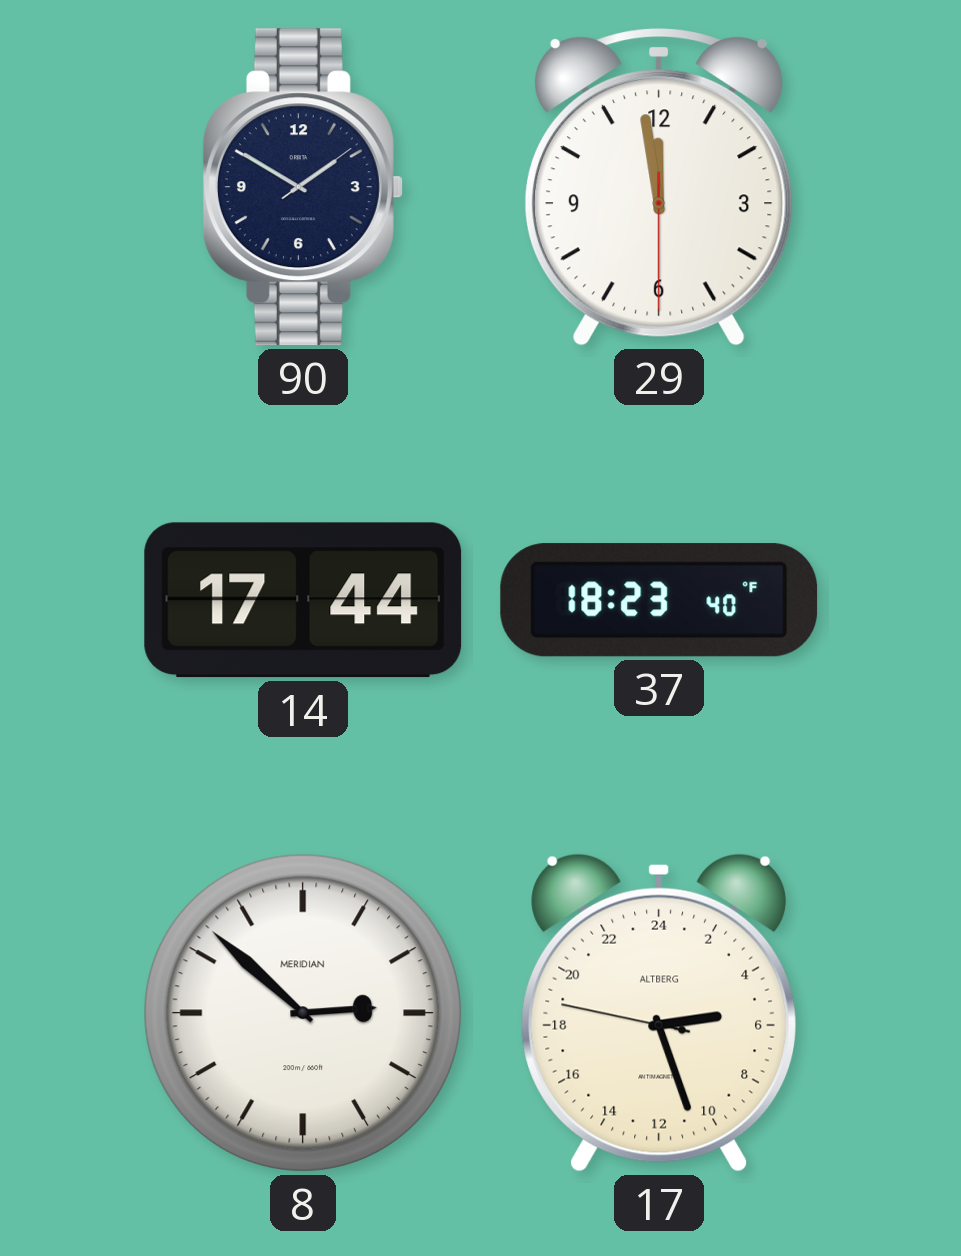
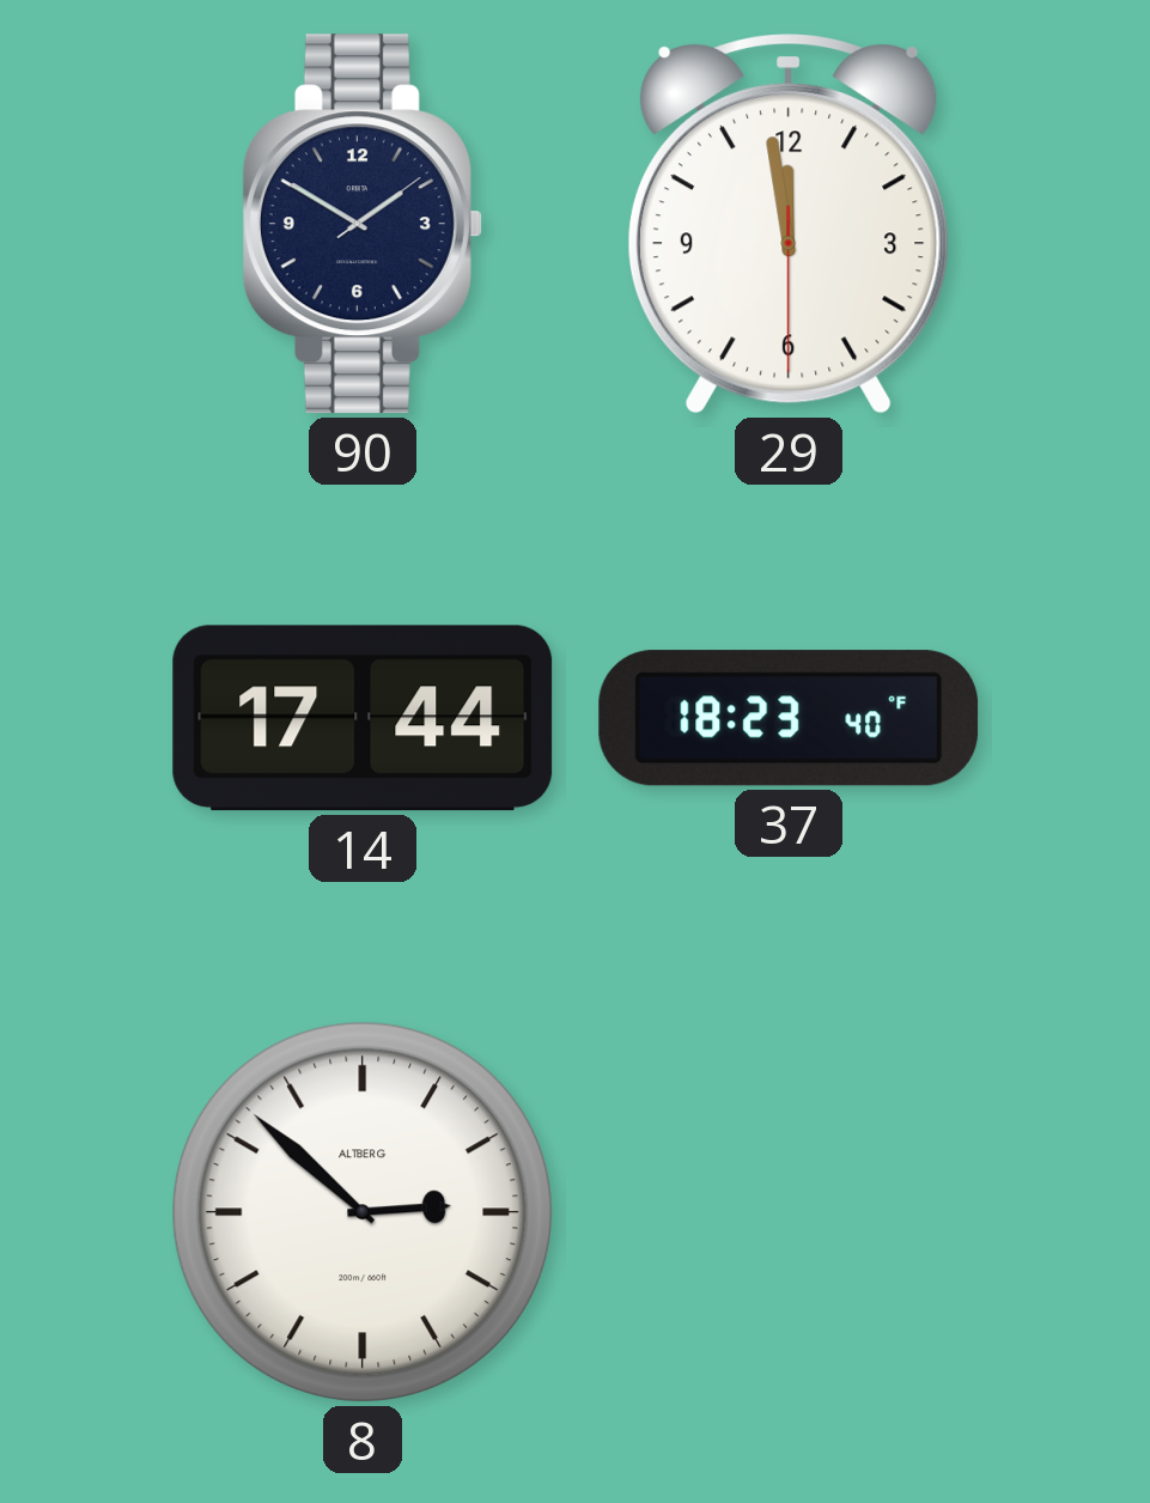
8 brand: MERIDIAN -> ALTBERG
17: 5:26 -> none
